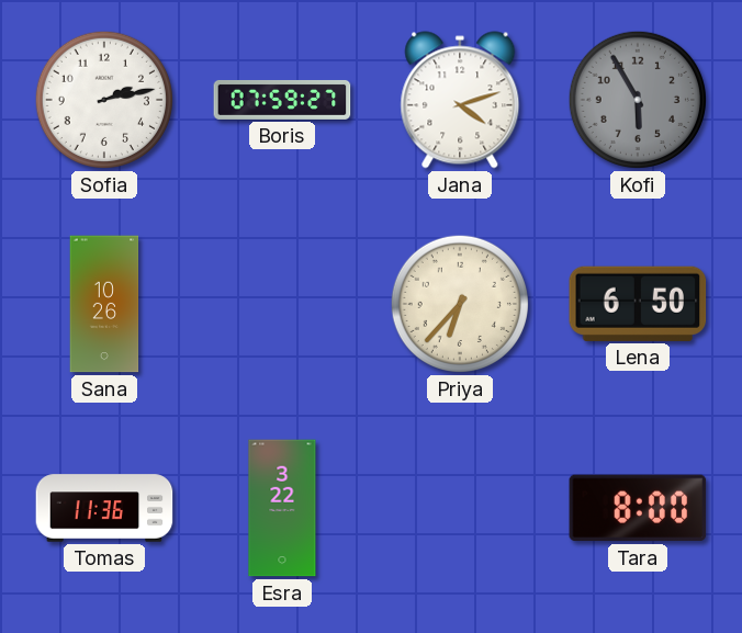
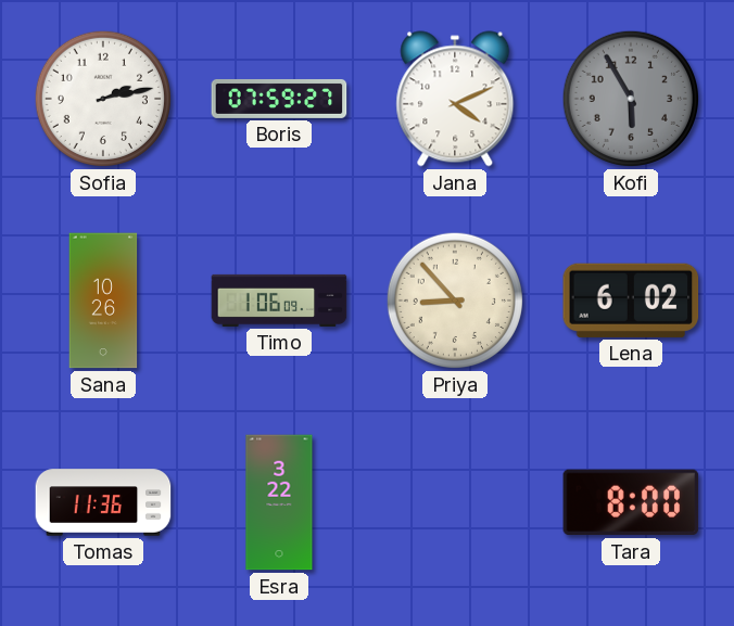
Jana: 4:12 -> 4:11
Timo: none -> 1:06
Priya: 6:37 -> 8:53
Lena: 6:50 -> 6:02
